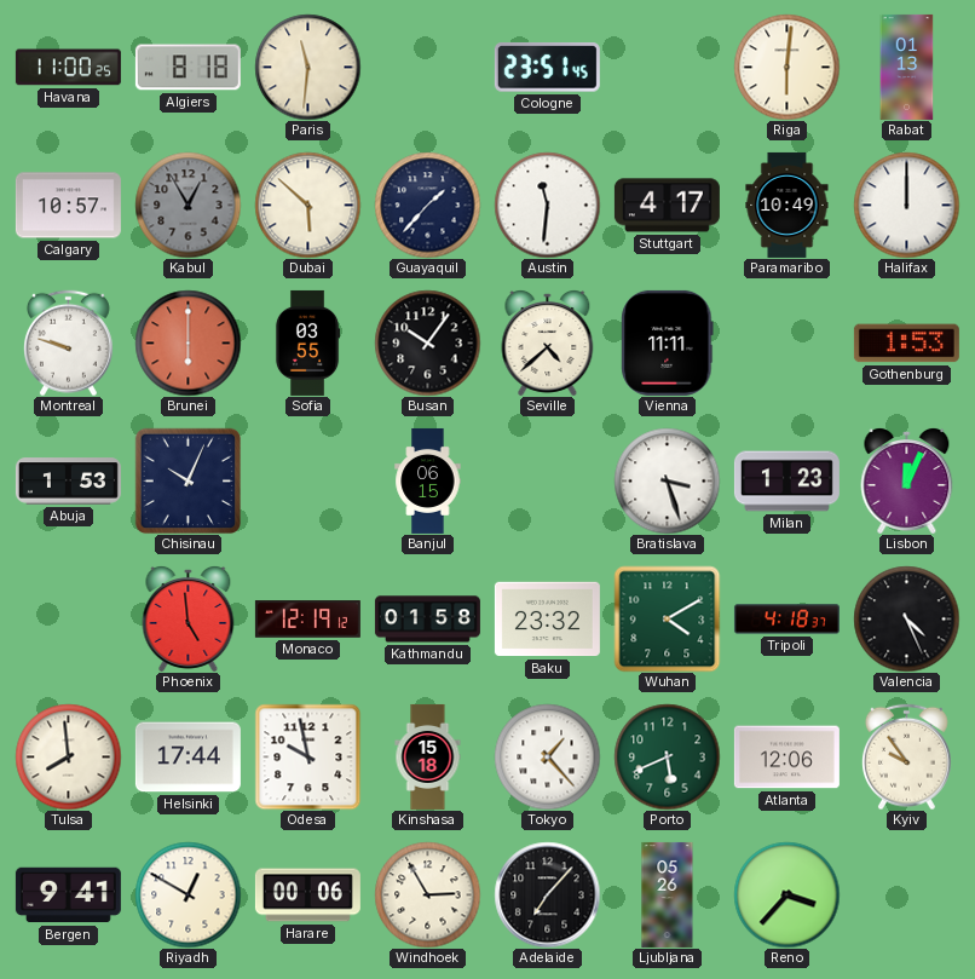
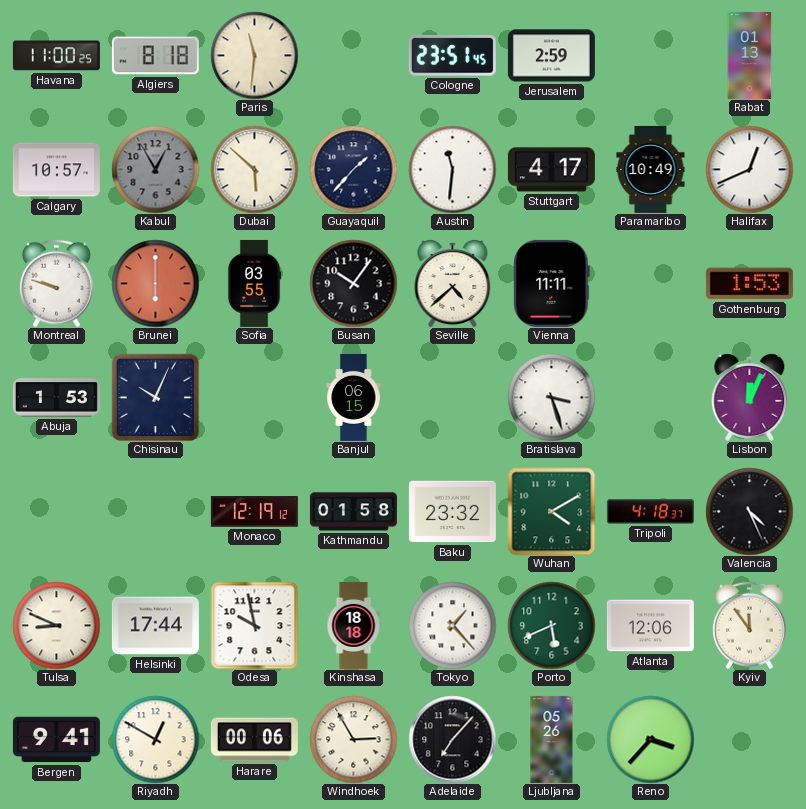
Jerusalem: none -> 2:59
Riga: 6:01 -> none
Halifax: 12:00 -> 12:41
Milan: 1:23 -> none
Phoenix: 4:59 -> none
Tulsa: 7:59 -> 8:49
Kinshasa: 15:18 -> 18:18
Kyiv: 9:54 -> 11:54
